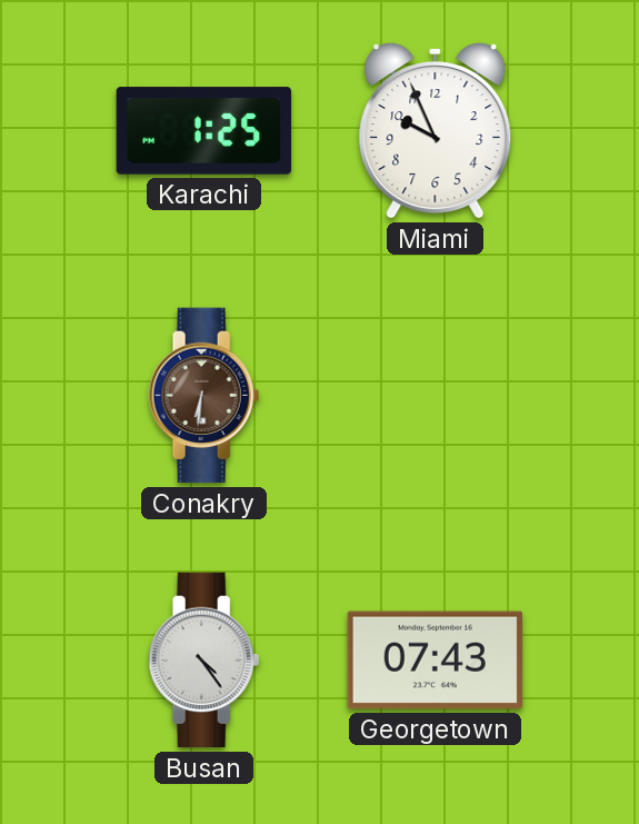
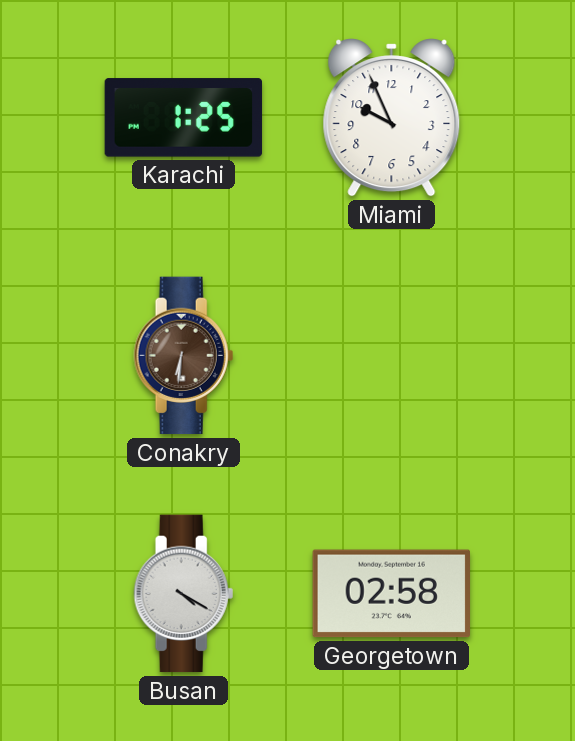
Busan: 4:24 -> 4:20
Georgetown: 07:43 -> 02:58
